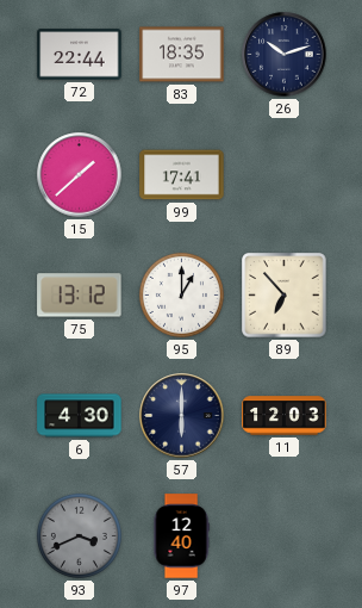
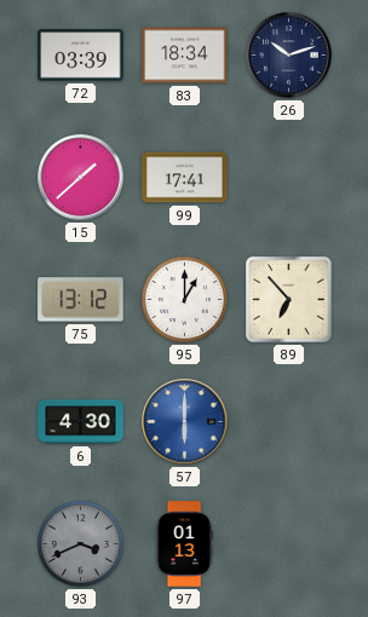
72: 22:44 -> 03:39
83: 18:35 -> 18:34
57 dial: navy -> blue
11: 12:03 -> none
97: 12:40 -> 01:13
